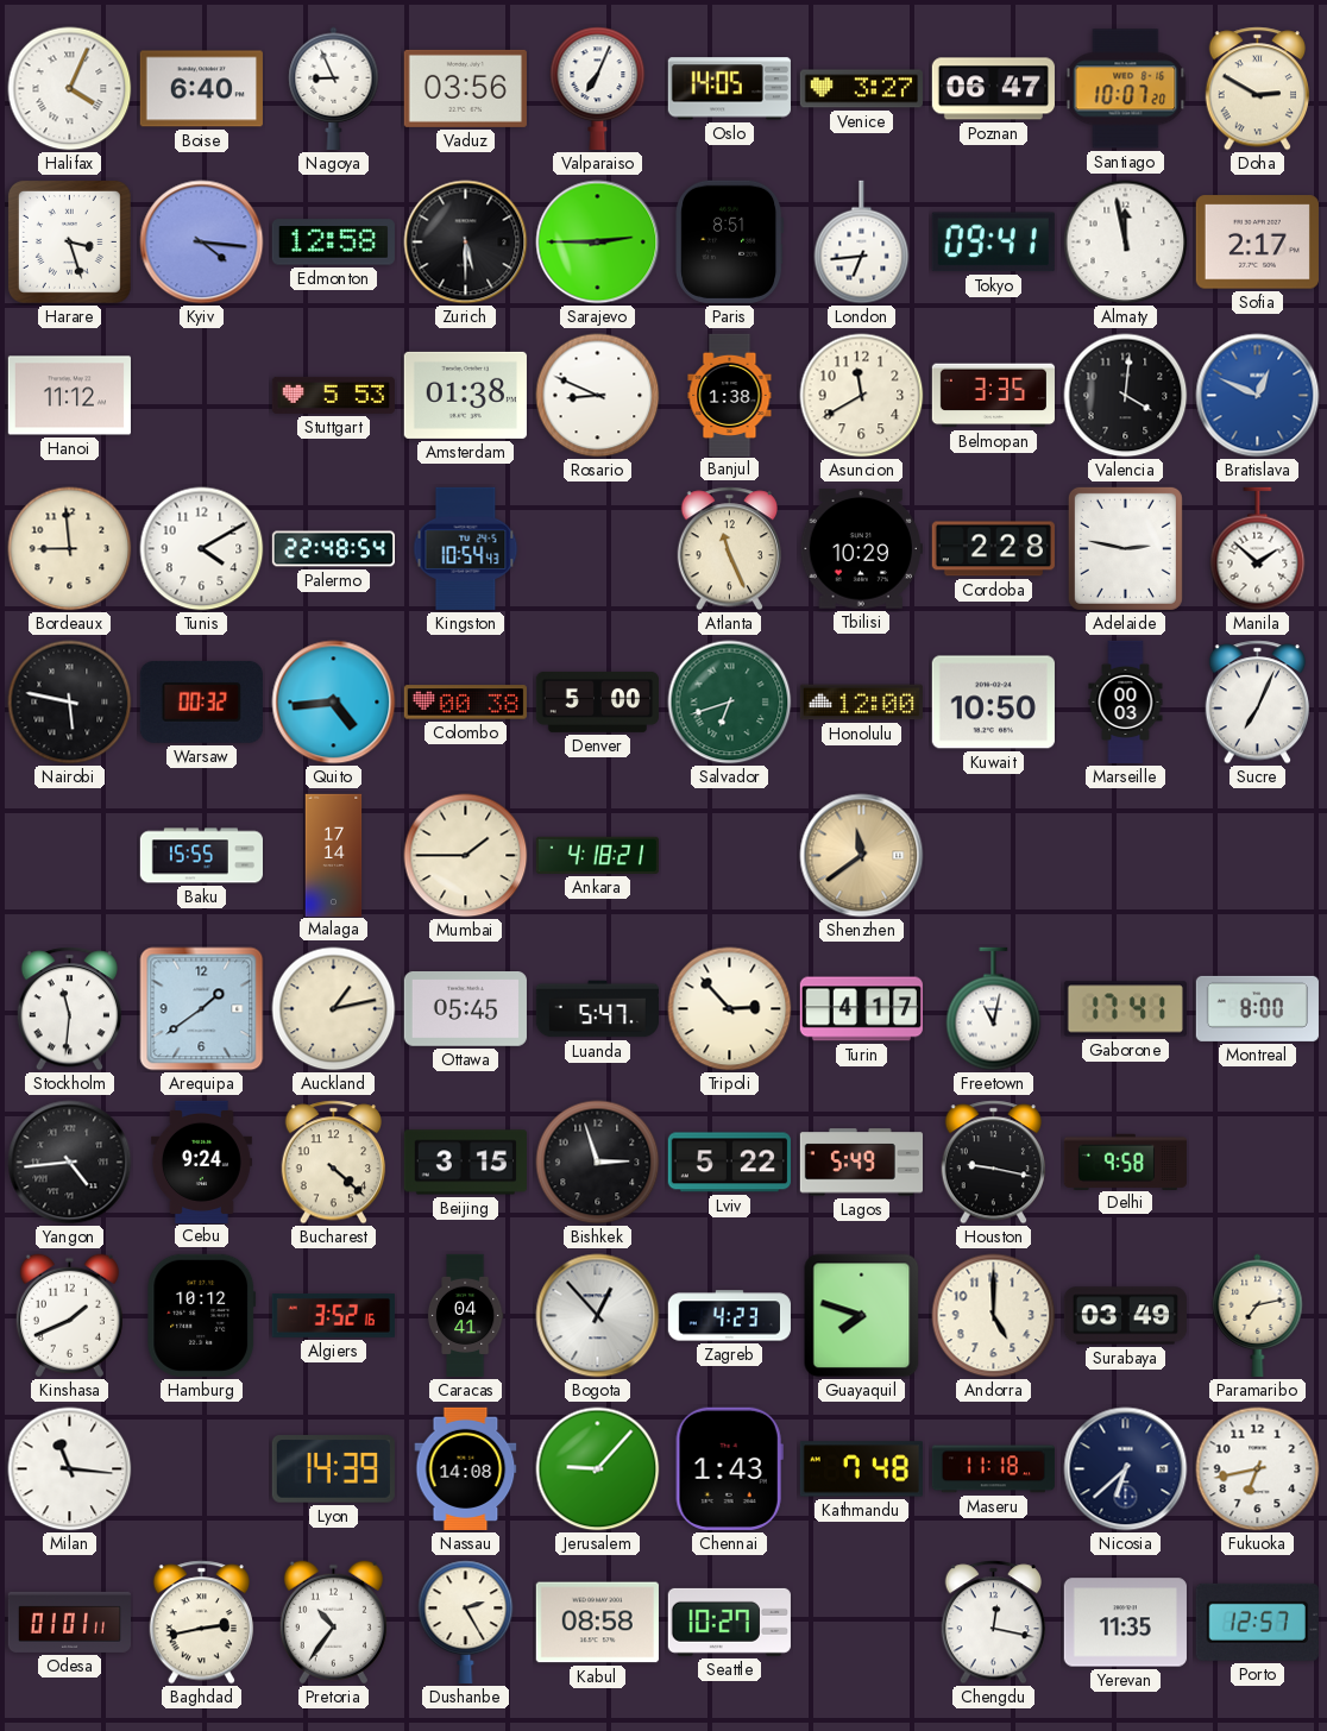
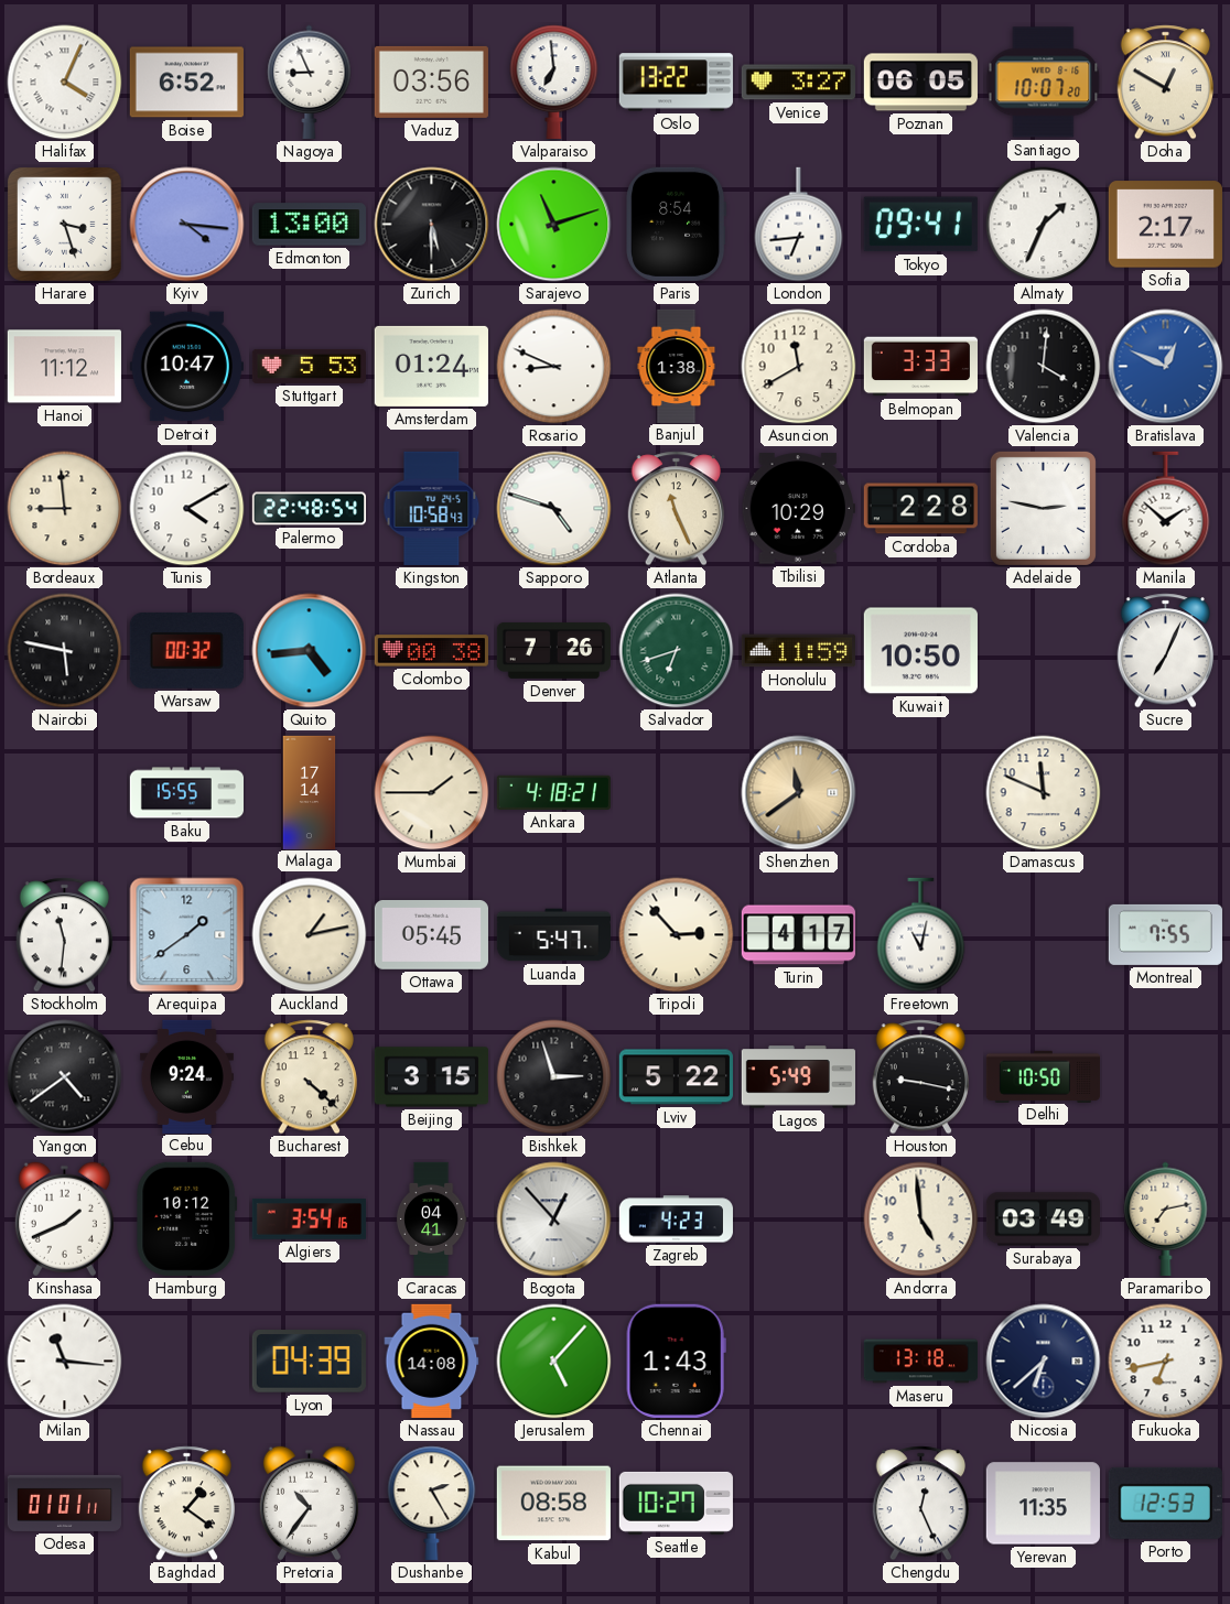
Boise: 6:40 -> 6:52
Valparaiso: 7:04 -> 6:59
Oslo: 14:05 -> 13:22
Poznan: 06:47 -> 06:05
Doha: 2:50 -> 12:50
Edmonton: 12:58 -> 13:00
Sarajevo: 2:45 -> 11:12
Paris: 8:51 -> 8:54
Almaty: 11:58 -> 1:34
Detroit: none -> 10:47
Amsterdam: 01:38 -> 01:24
Belmopan: 3:35 -> 3:33
Kingston: 10:54 -> 10:58
Sapporo: none -> 4:48
Denver: 5:00 -> 7:26
Honolulu: 12:00 -> 11:59
Marseille: 00:03 -> none
Damascus: none -> 11:49
Gaborone: 17:41 -> none
Montreal: 8:00 -> 7:55
Yangon: 4:44 -> 4:39
Delhi: 9:58 -> 10:50
Algiers: 3:52 -> 3:54
Guayaquil: 7:48 -> none
Andorra: 5:00 -> 4:59
Lyon: 14:39 -> 04:39
Jerusalem: 9:07 -> 5:07
Kathmandu: 7:48 -> none
Maseru: 11:18 -> 13:18
Baghdad: 2:43 -> 1:21
Chengdu: 12:17 -> 12:26
Porto: 12:57 -> 12:53
